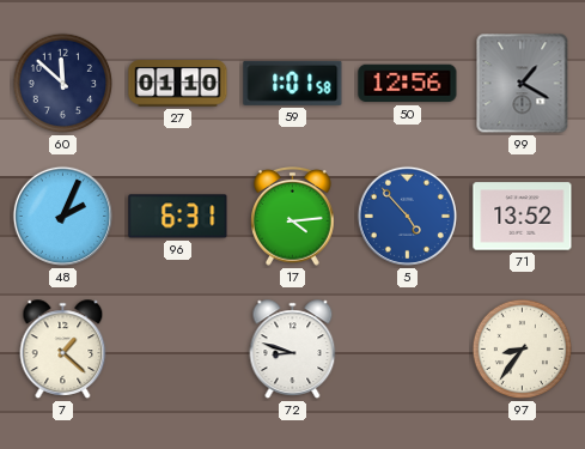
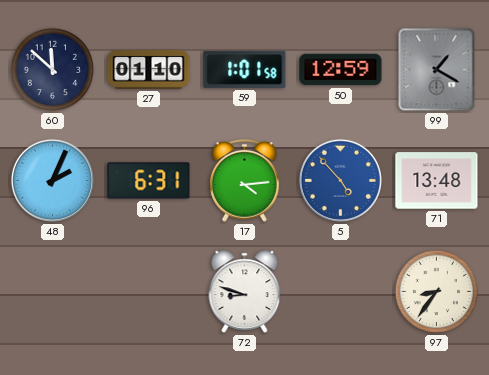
50: 12:56 -> 12:59
71: 13:52 -> 13:48
7: 1:22 -> none
